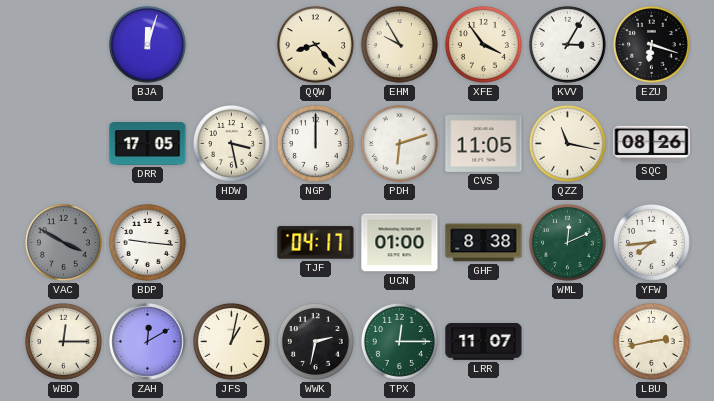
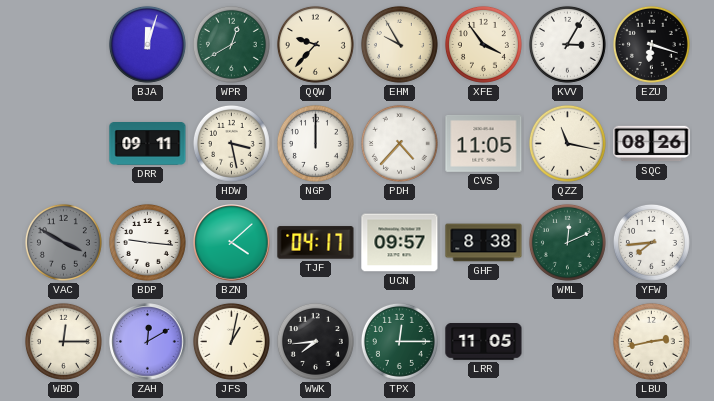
WPR: none -> 12:40
QQW: 8:23 -> 9:37
DRR: 17:05 -> 09:11
PDH: 6:12 -> 4:37
BZN: none -> 4:08
UCN: 01:00 -> 09:57
WWK: 2:32 -> 7:44
LRR: 11:07 -> 11:05
